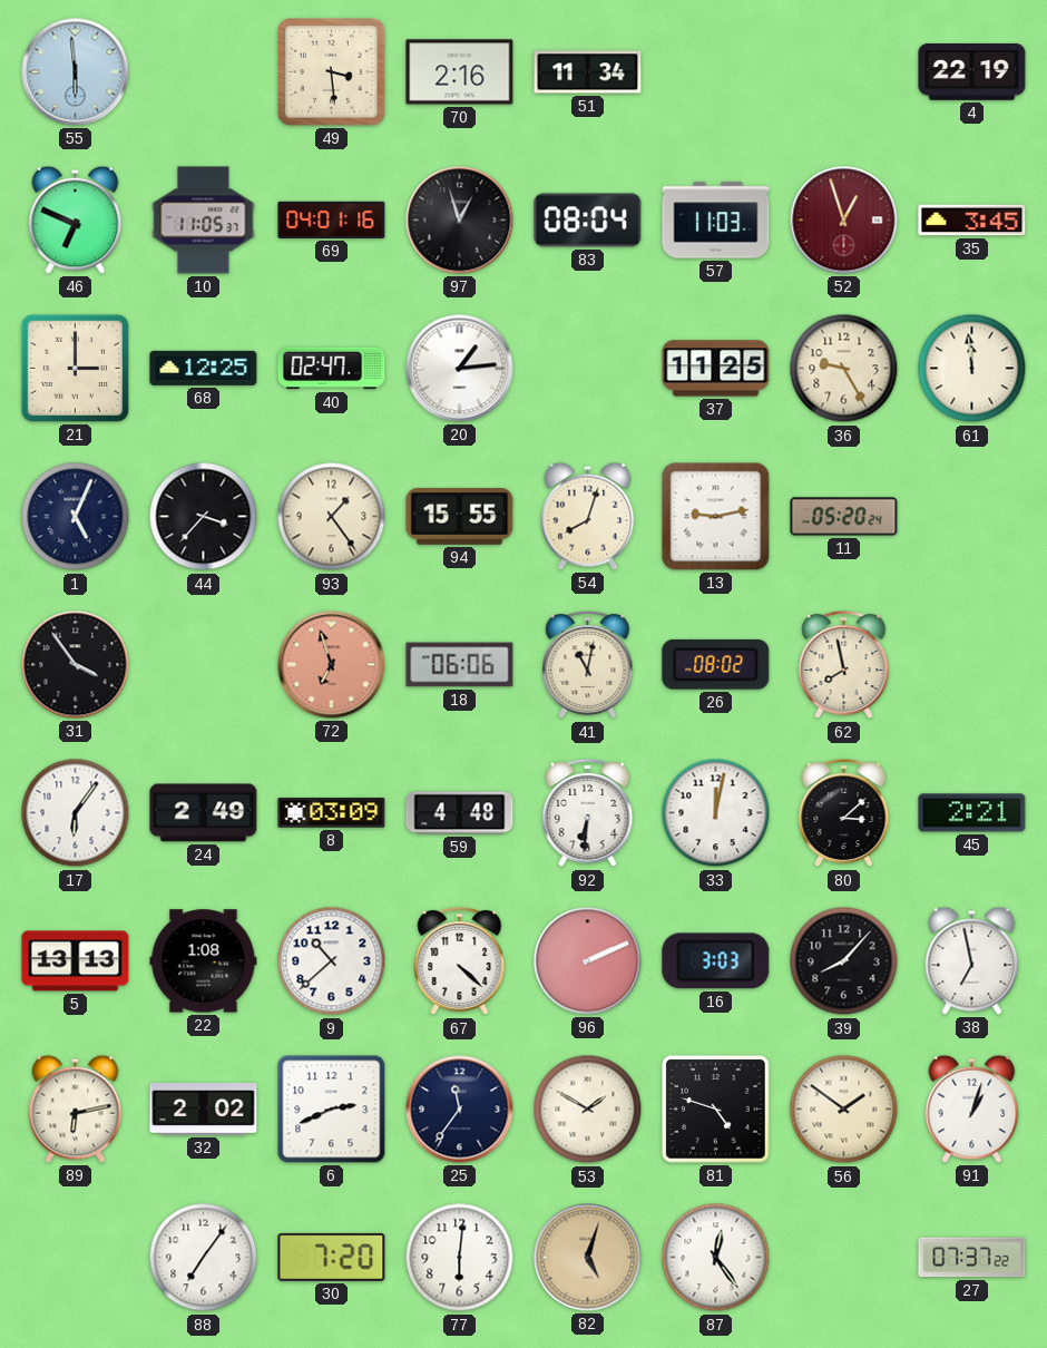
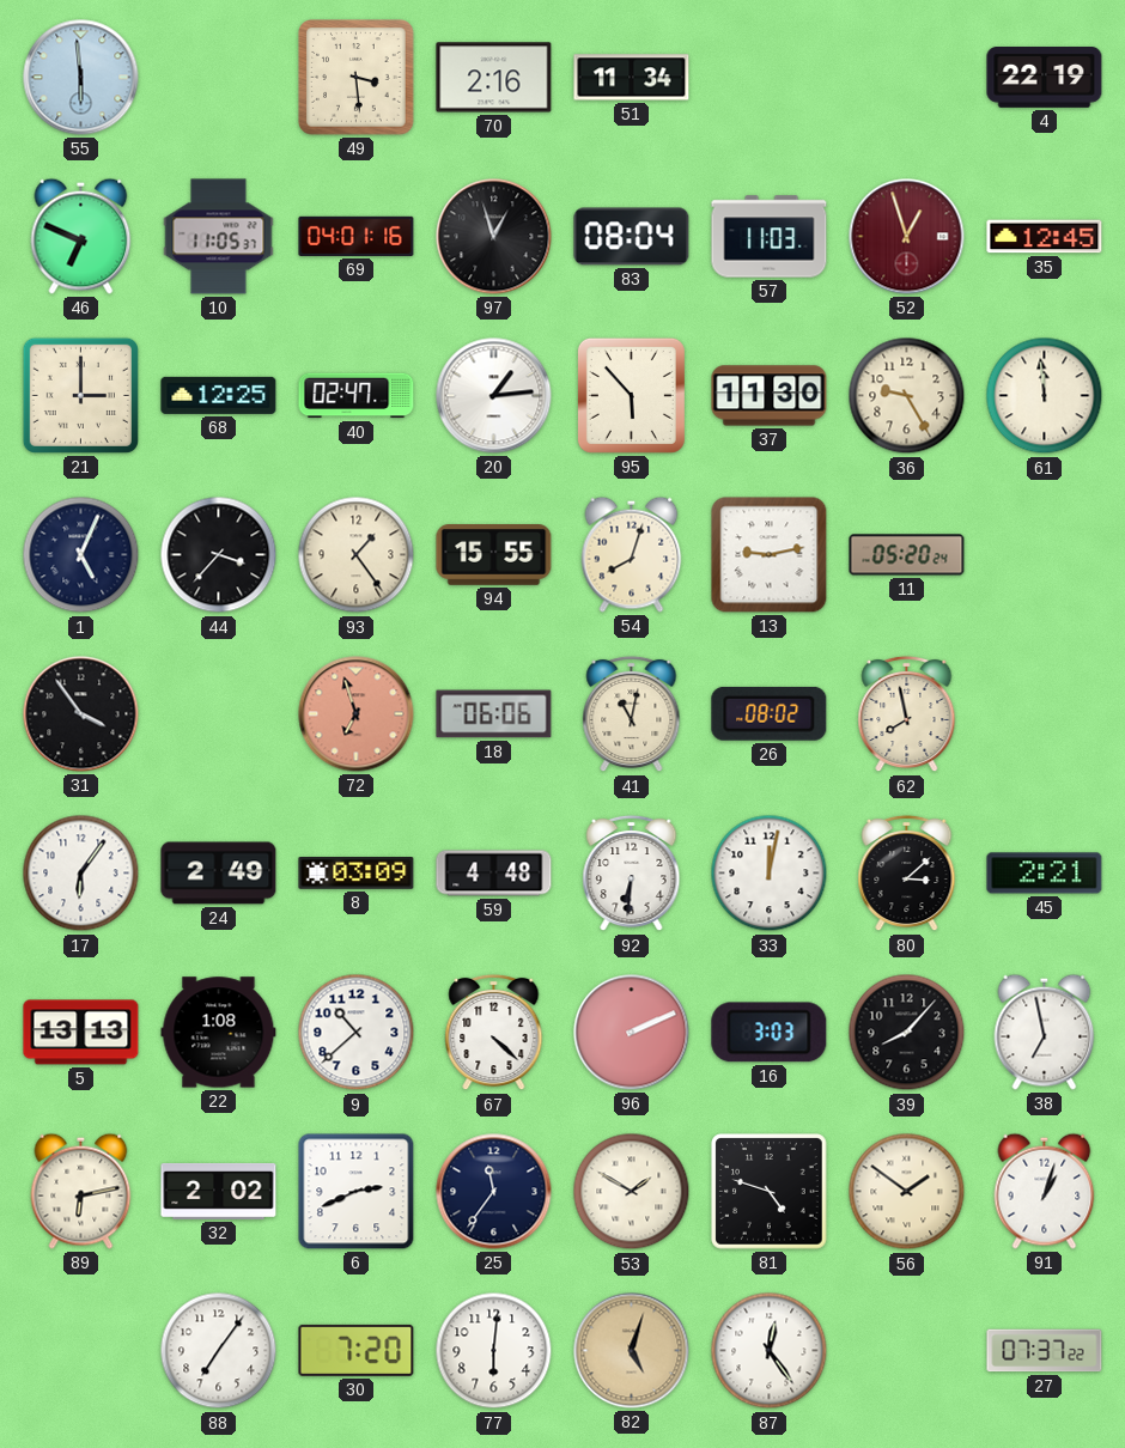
35: 3:45 -> 12:45
95: none -> 5:53
37: 11:25 -> 11:30
